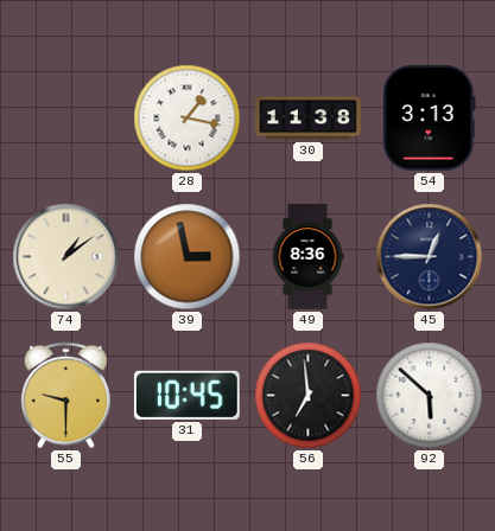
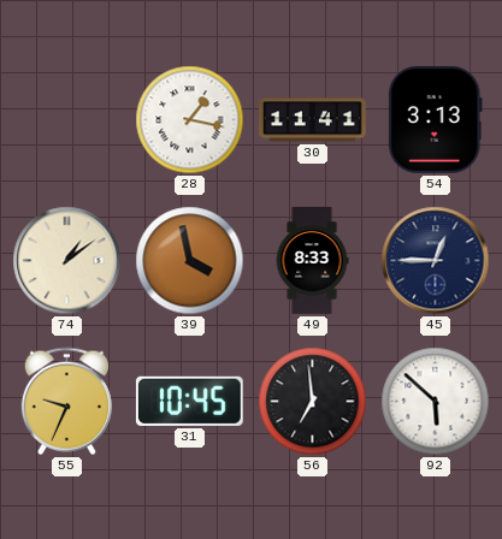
30: 11:38 -> 11:41
39: 2:58 -> 3:58
49: 8:36 -> 8:33
55: 9:30 -> 9:34
